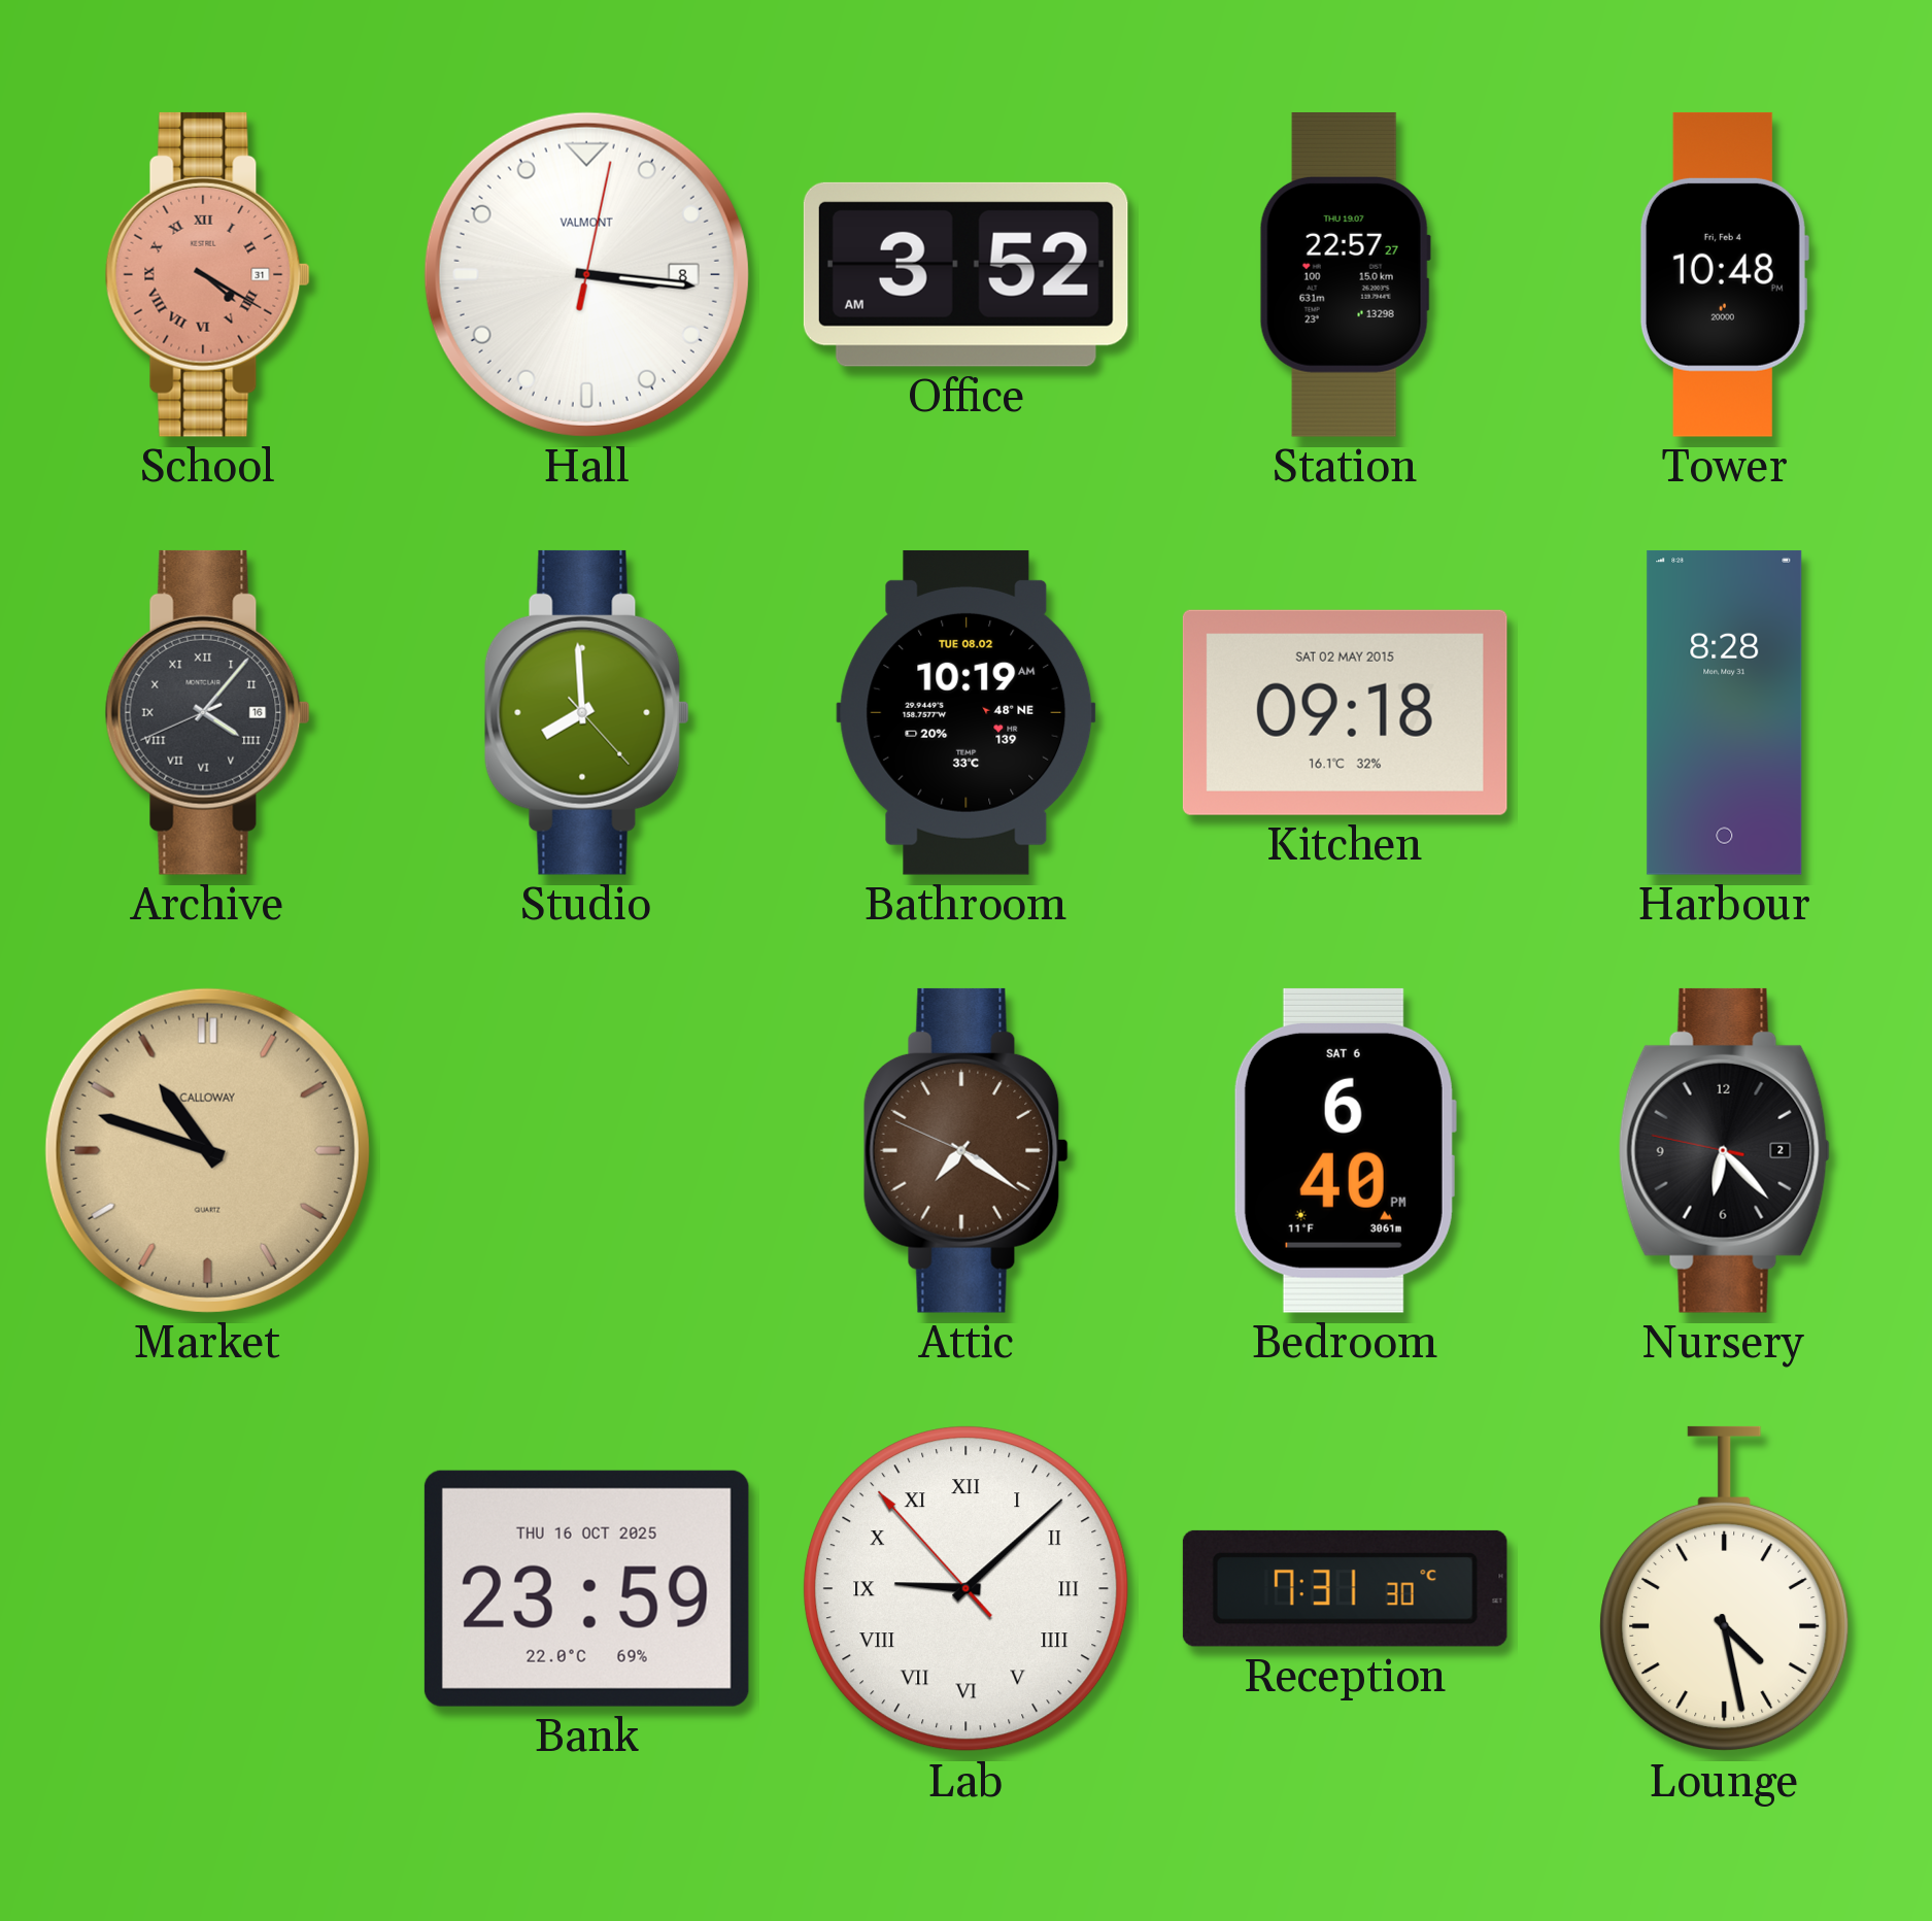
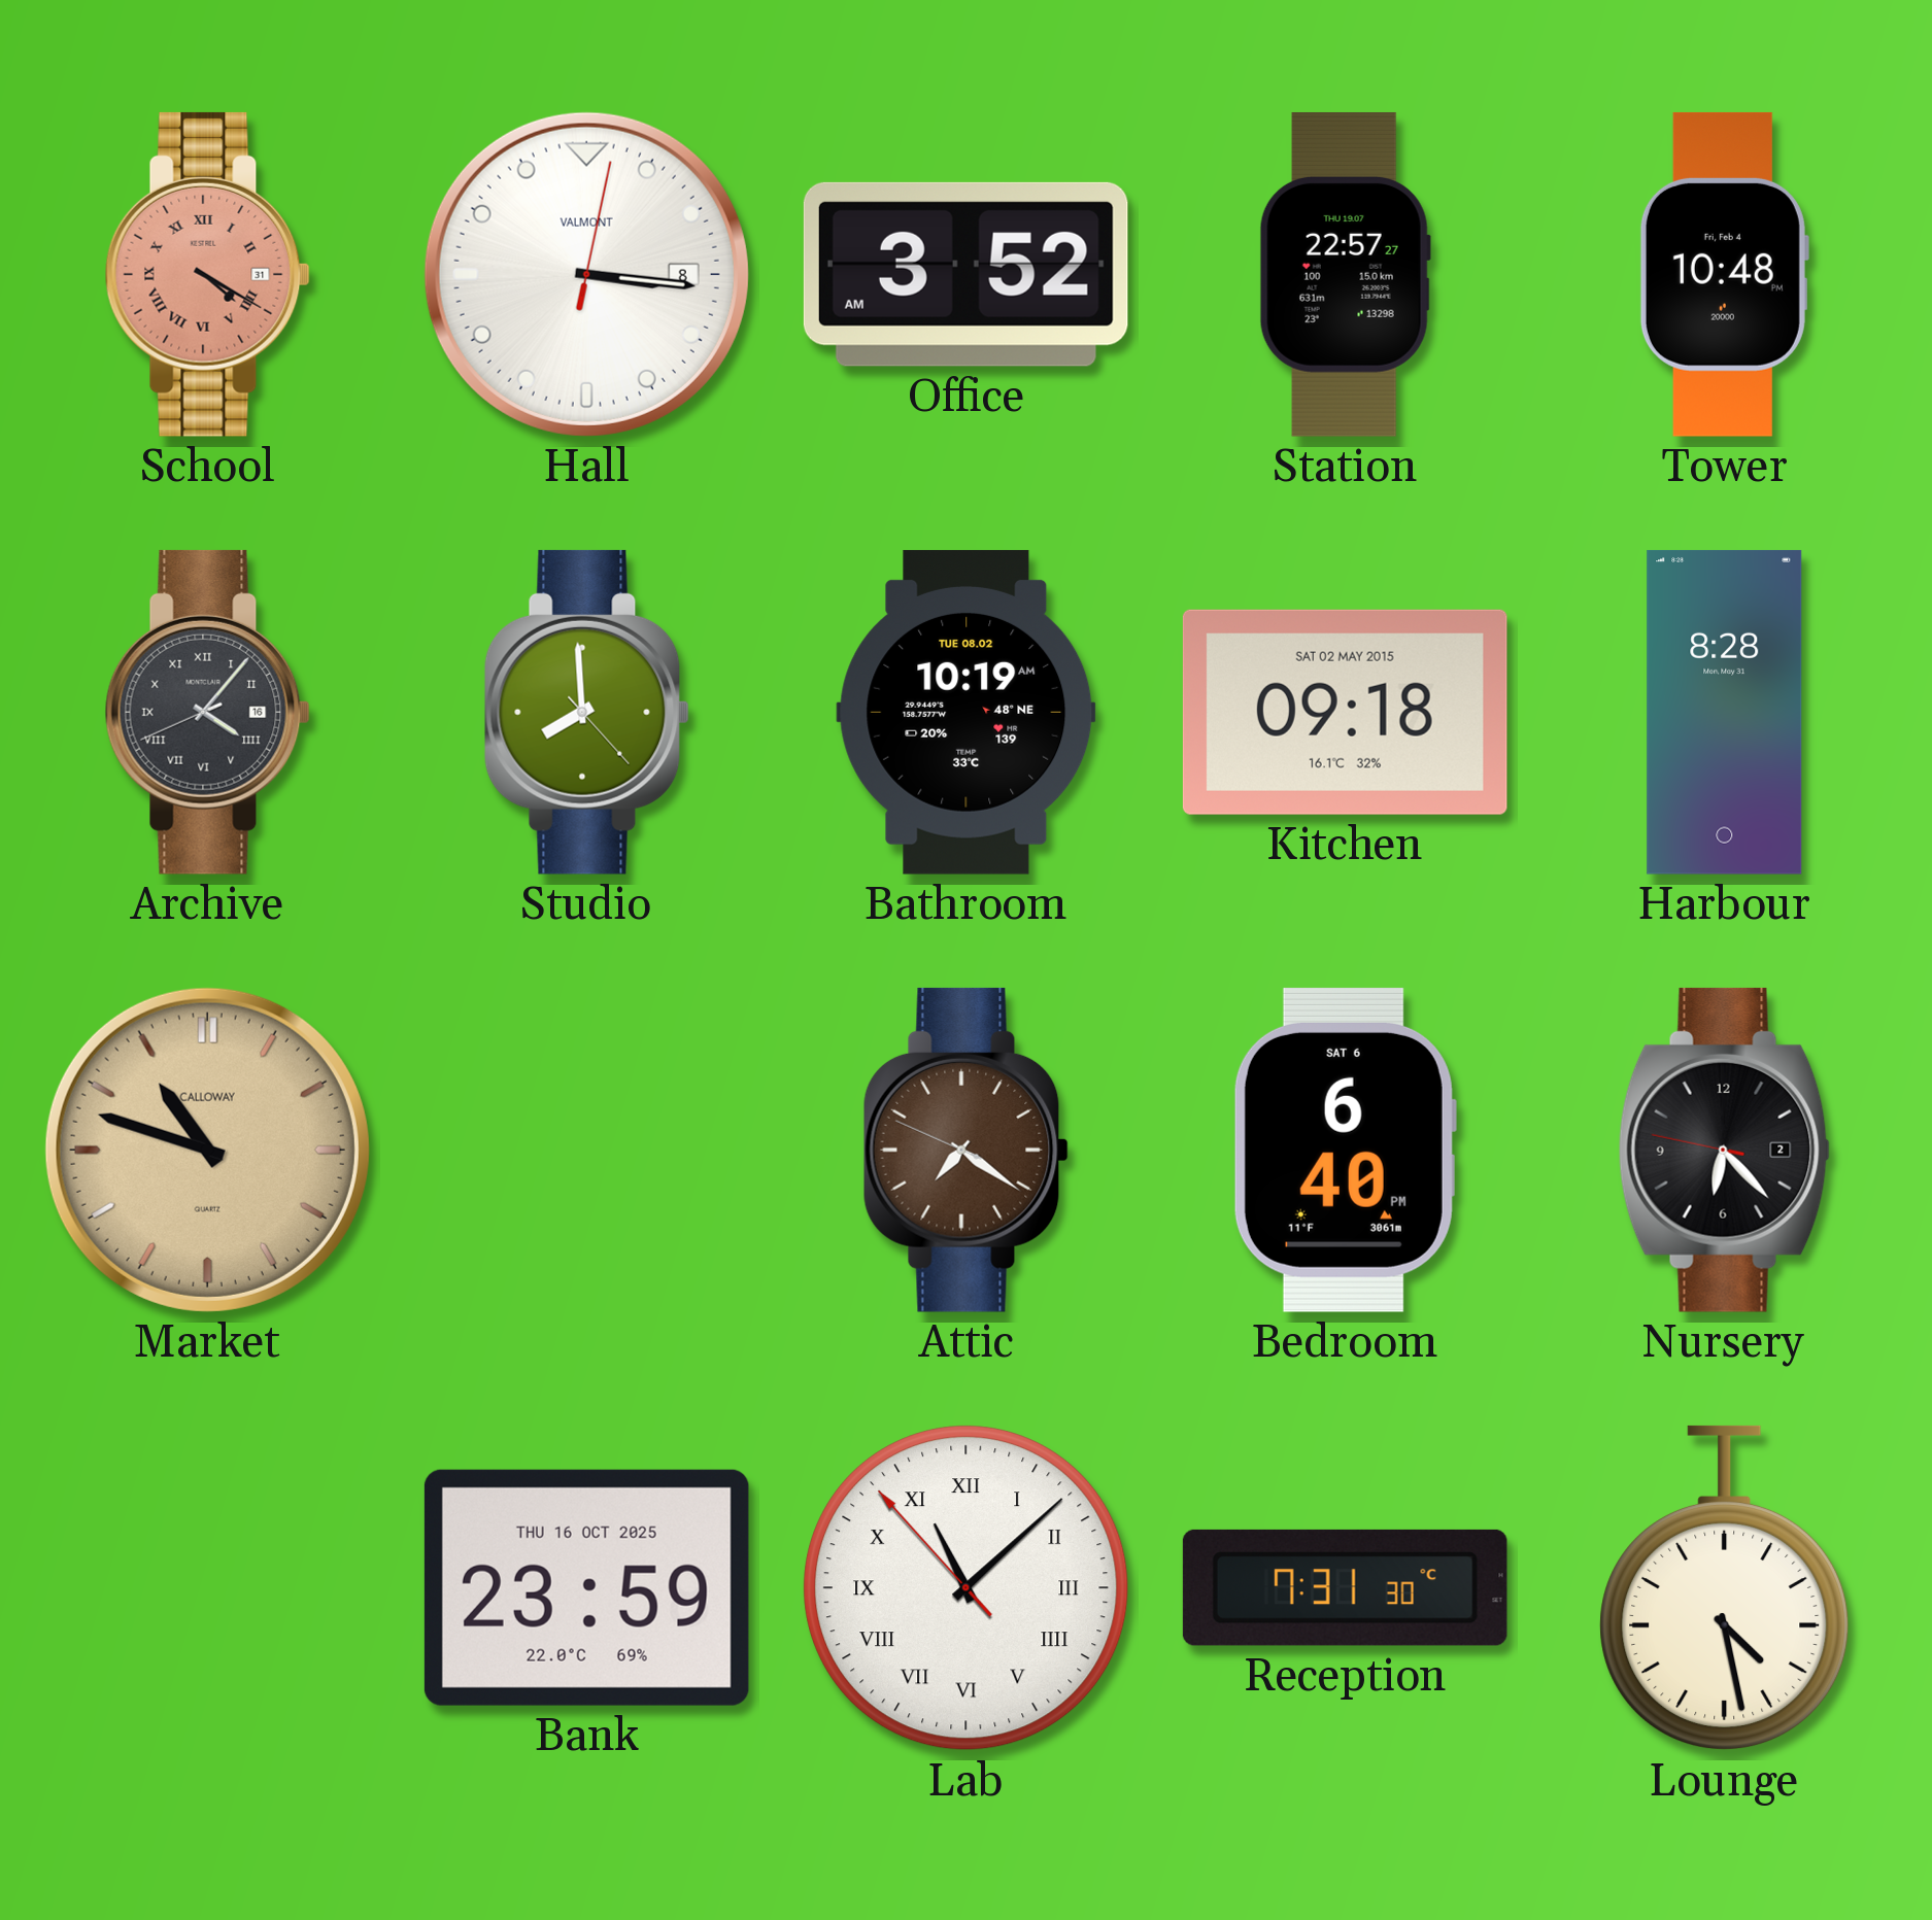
Lab: 9:07 -> 11:07
